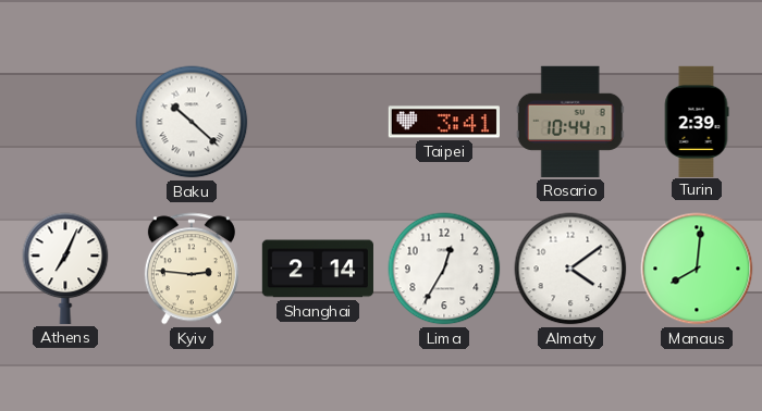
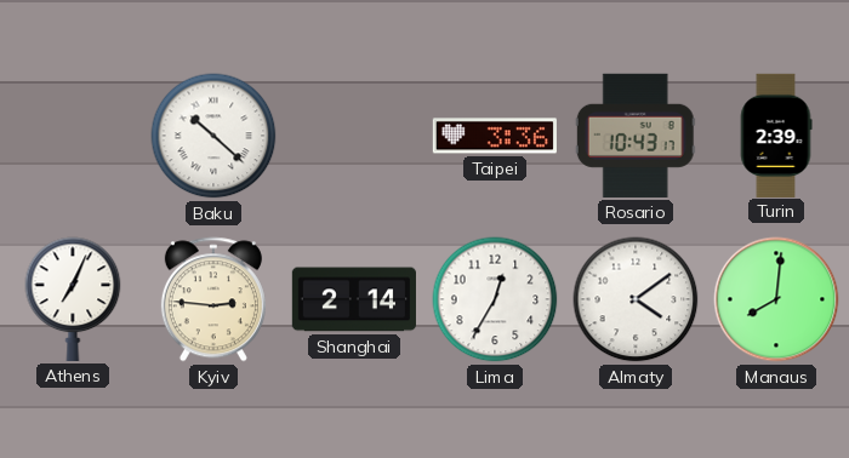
Taipei: 3:41 -> 3:36
Rosario: 10:44 -> 10:43
